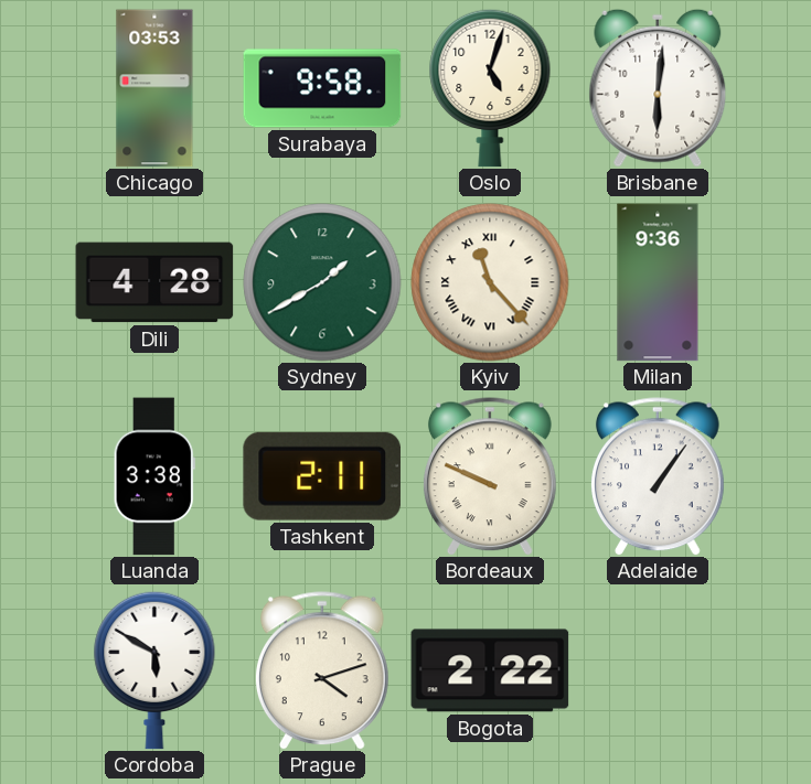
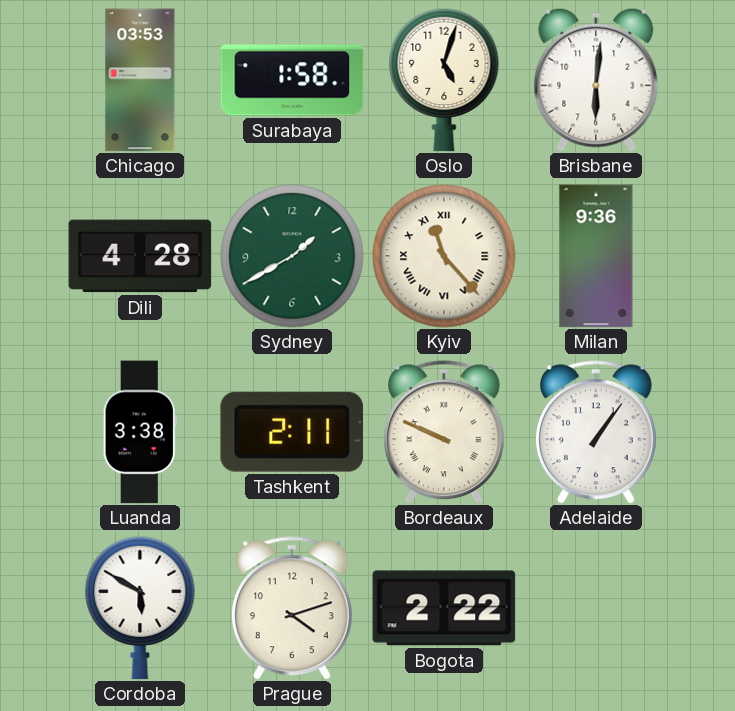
Surabaya: 9:58 -> 1:58
